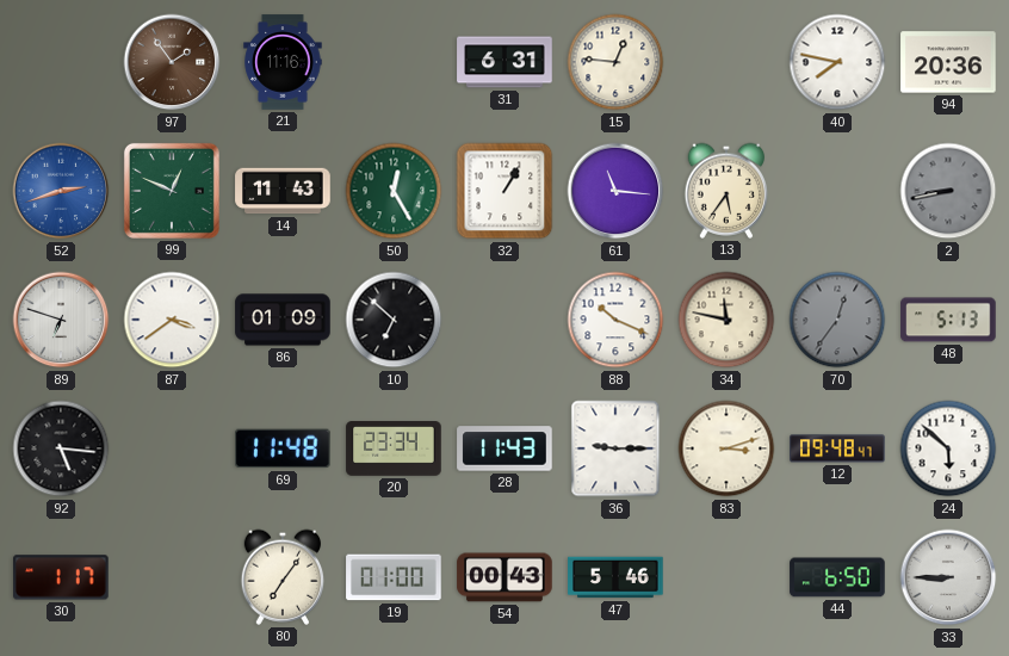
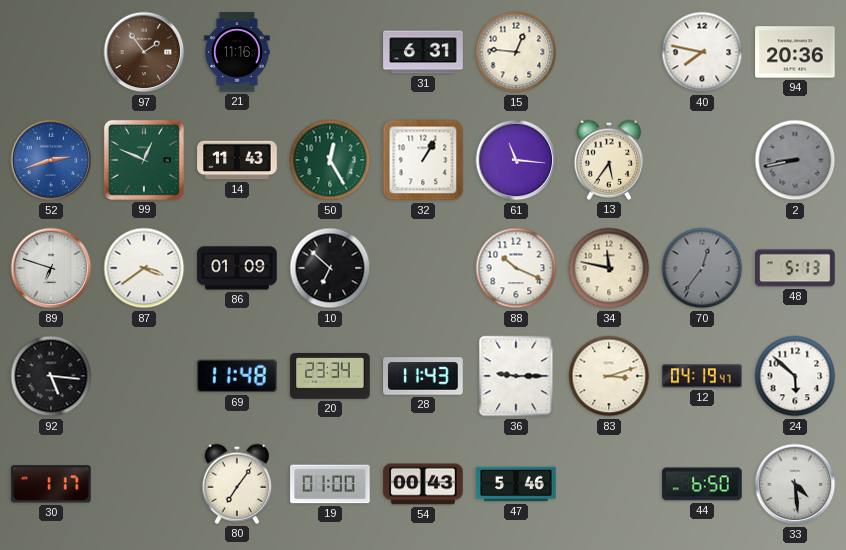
12: 09:48 -> 04:19
33: 8:45 -> 4:29
